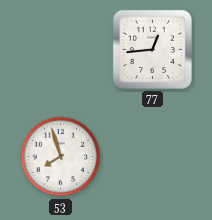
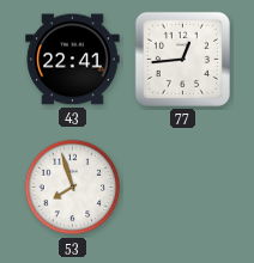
43: none -> 22:41
